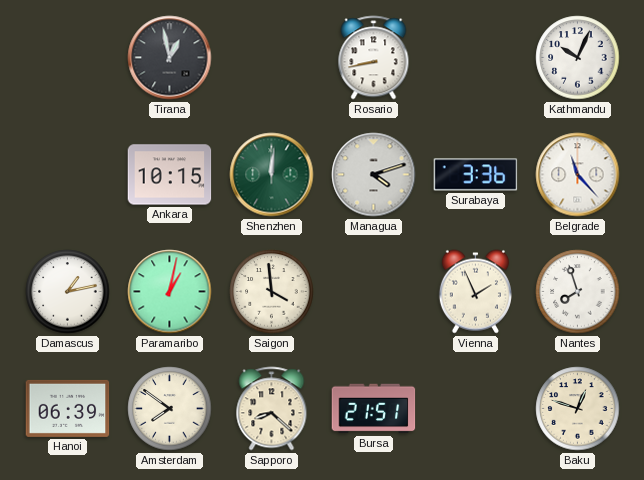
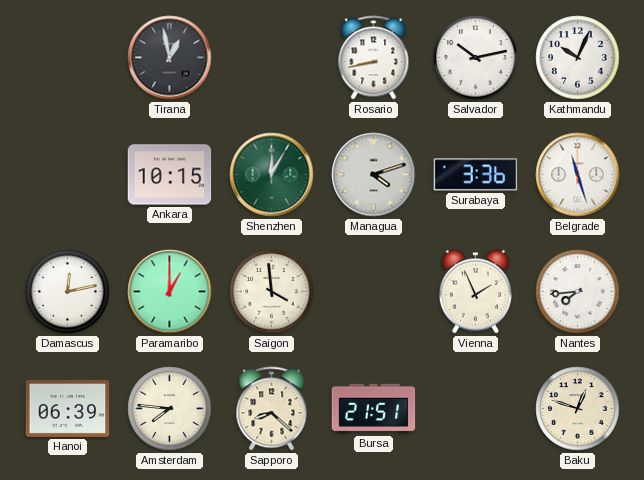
Salvador: none -> 10:13
Shenzhen: 12:01 -> 12:05
Belgrade: 11:23 -> 11:27
Damascus: 1:13 -> 12:13
Paramaribo: 1:02 -> 1:00
Nantes: 7:57 -> 7:44
Amsterdam: 7:51 -> 7:46
